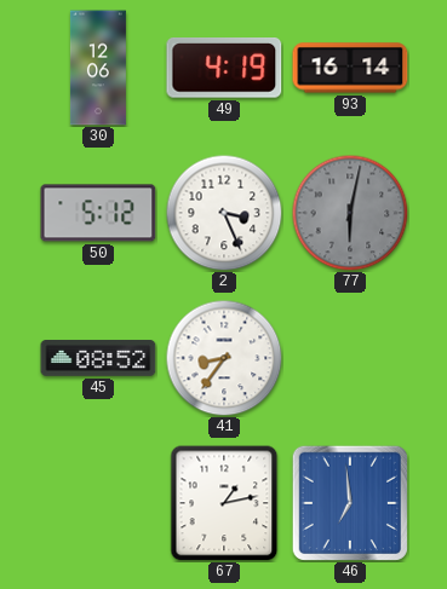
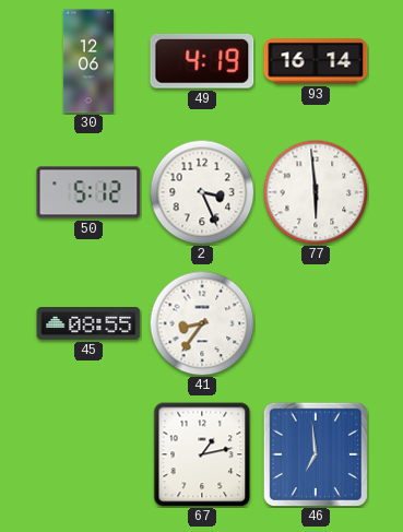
77: 6:02 -> 5:59
77 dial: grey -> white
45: 08:52 -> 08:55
